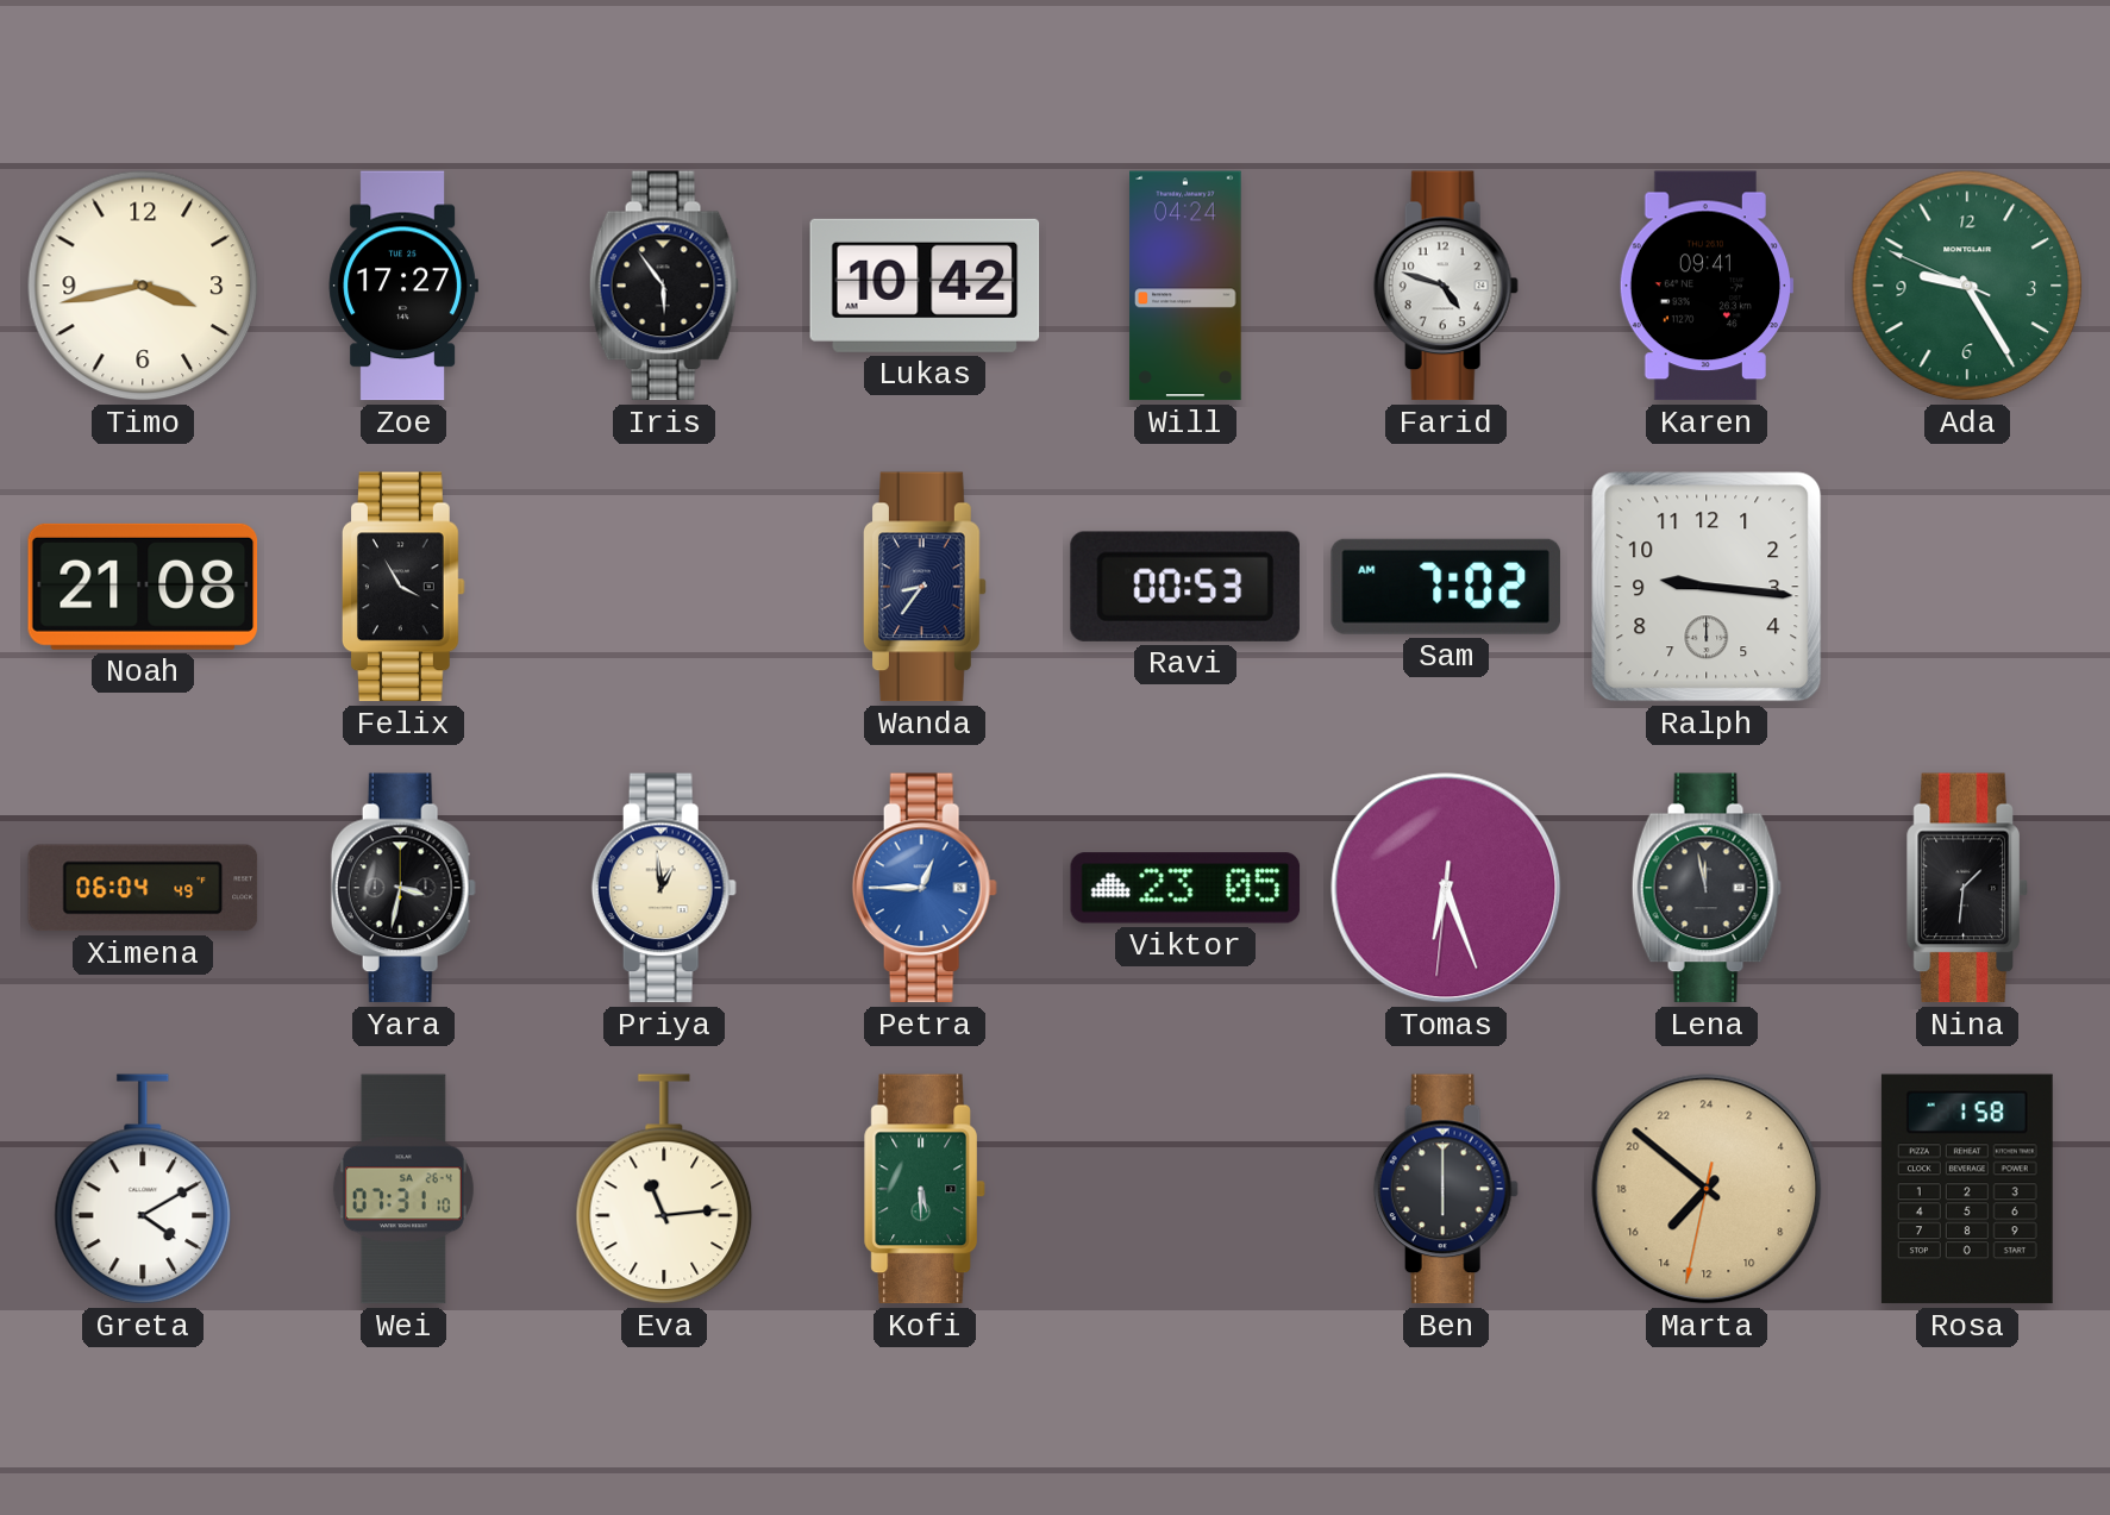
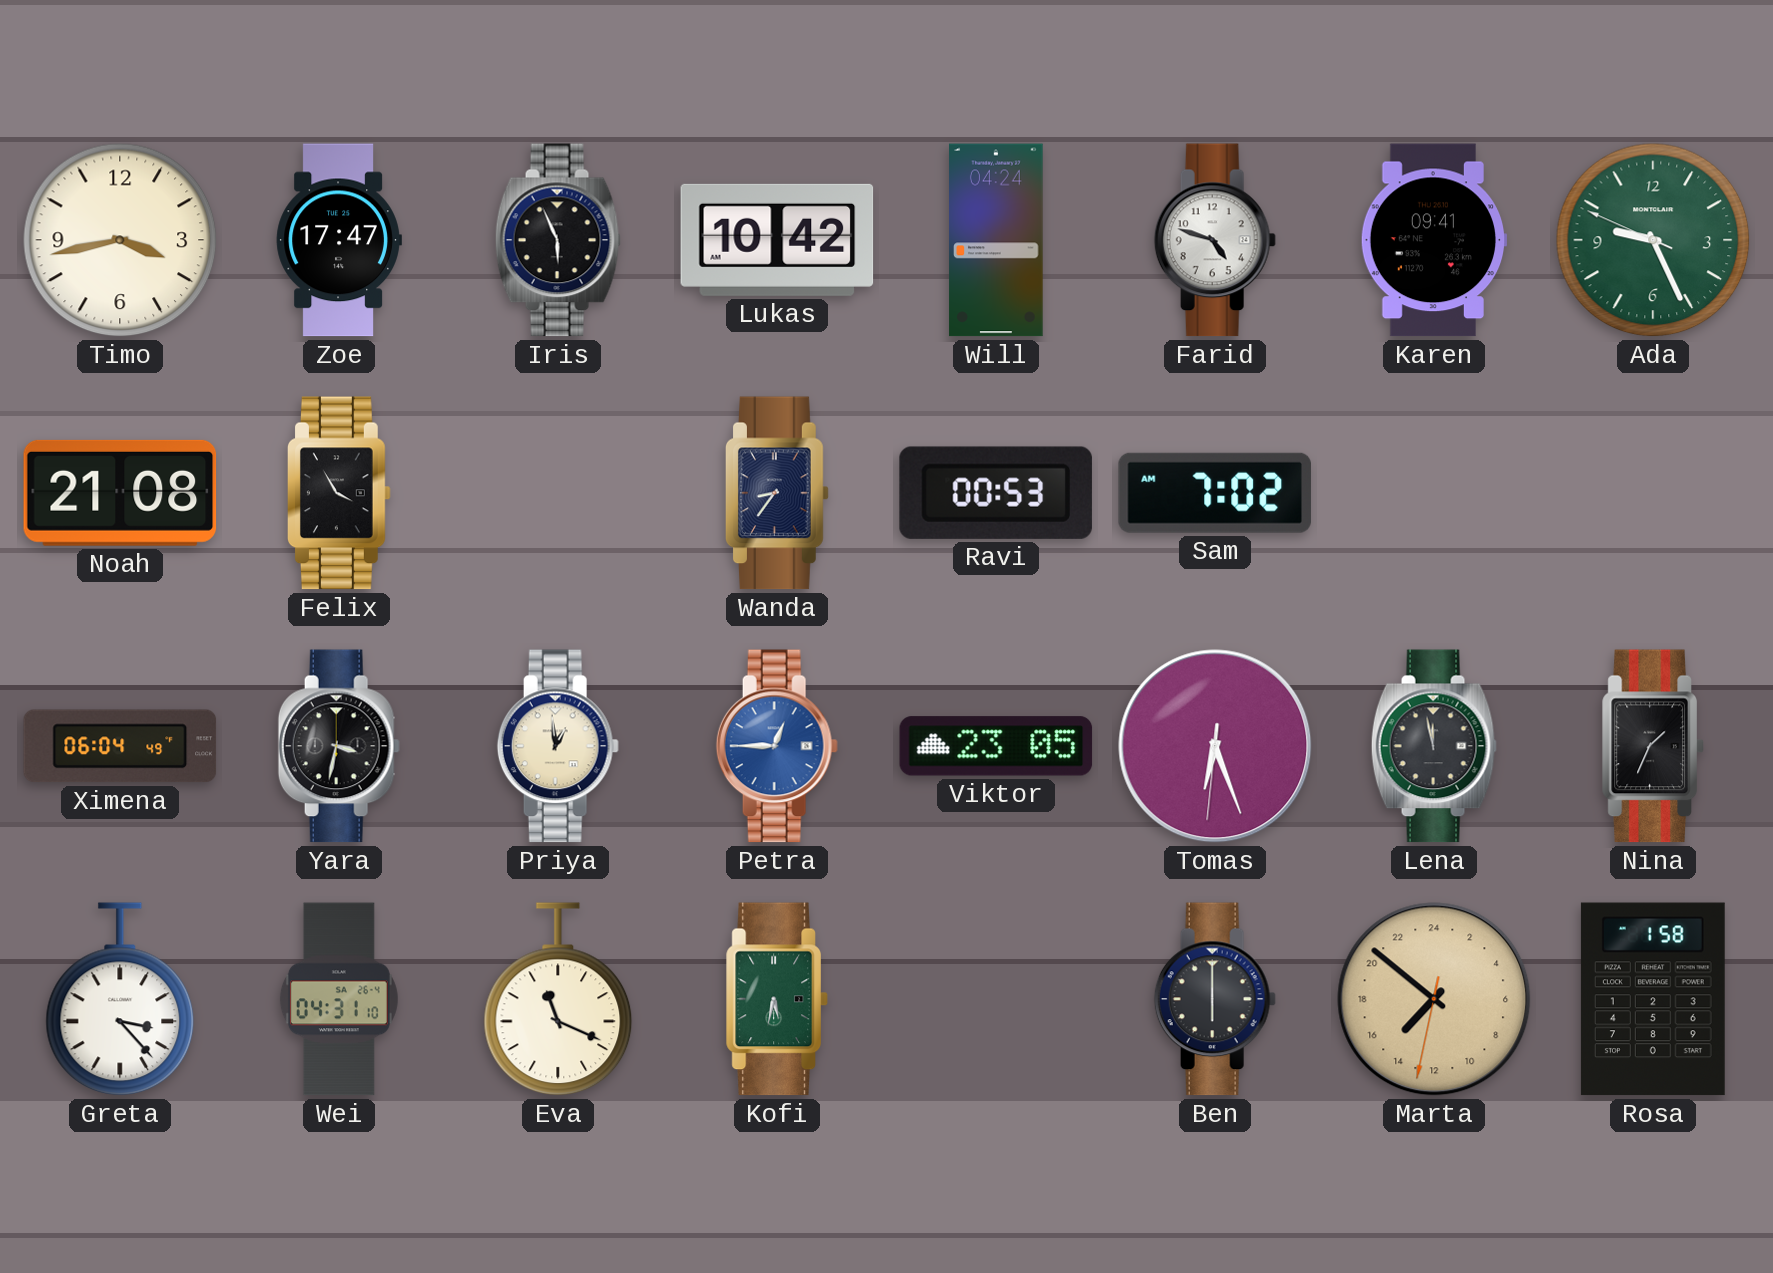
Zoe: 17:27 -> 17:47
Iris: 5:54 -> 5:56
Ada: 9:24 -> 9:25
Ralph: 9:16 -> none
Nina: 1:31 -> 1:34
Greta: 4:10 -> 3:23
Wei: 07:31 -> 04:31
Eva: 11:14 -> 11:19
Kofi: 5:30 -> 5:32
